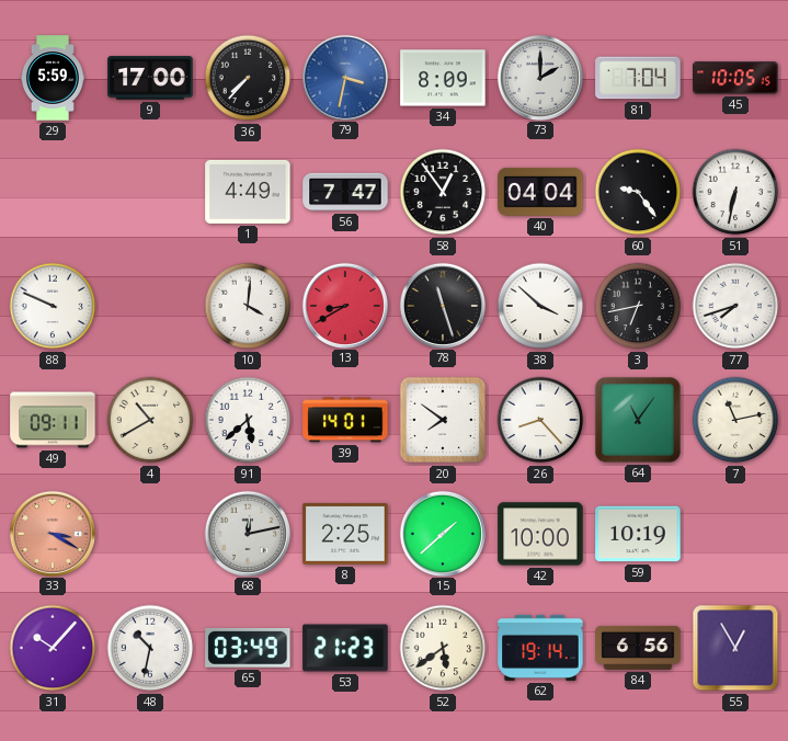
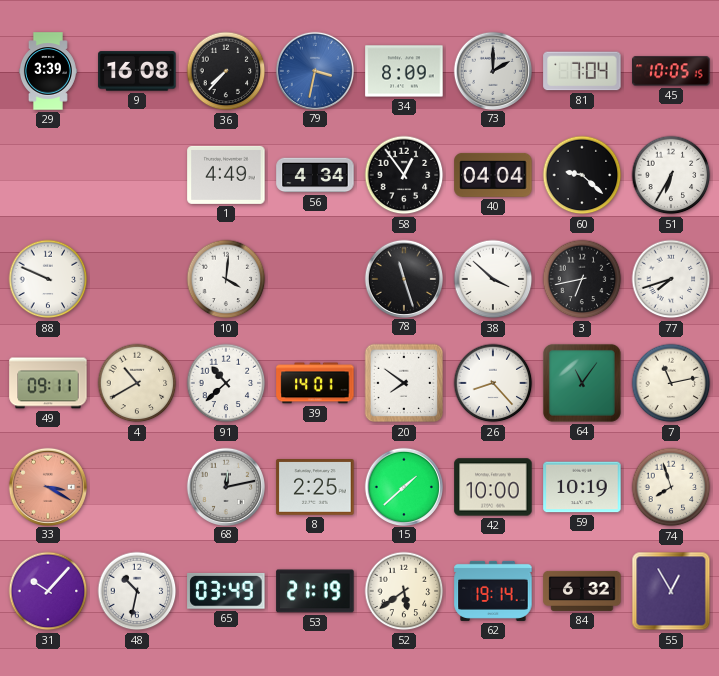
29: 5:59 -> 3:39
9: 17:00 -> 16:08
56: 7:47 -> 4:34
60: 9:24 -> 9:22
51: 6:32 -> 6:35
13: 8:40 -> none
91: 5:38 -> 10:38
74: none -> 7:57
53: 21:23 -> 21:19
84: 6:56 -> 6:32
